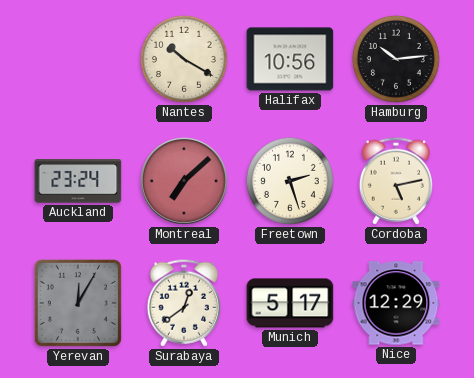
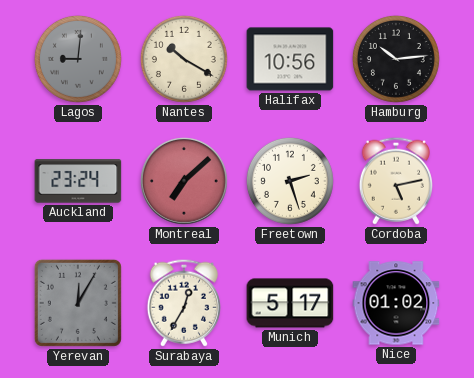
Lagos: none -> 9:01
Surabaya: 12:39 -> 12:35
Nice: 12:29 -> 01:02
